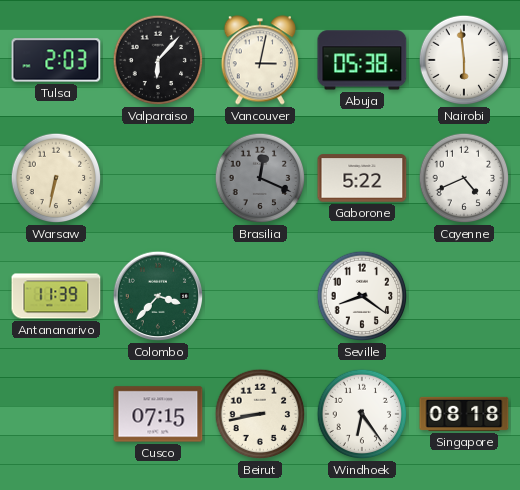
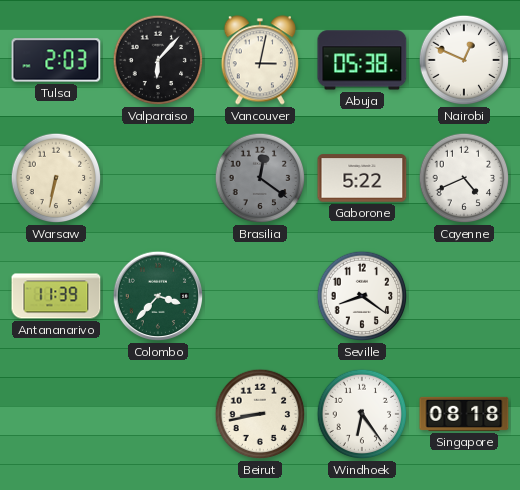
Nairobi: 5:59 -> 12:49
Brasilia: 12:19 -> 12:21
Cusco: 07:15 -> none
